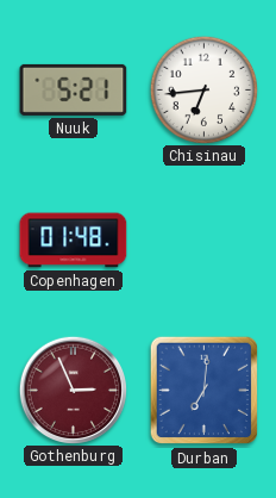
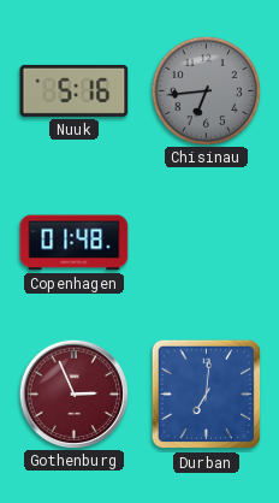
Nuuk: 5:21 -> 5:16
Chisinau dial: white -> grey
